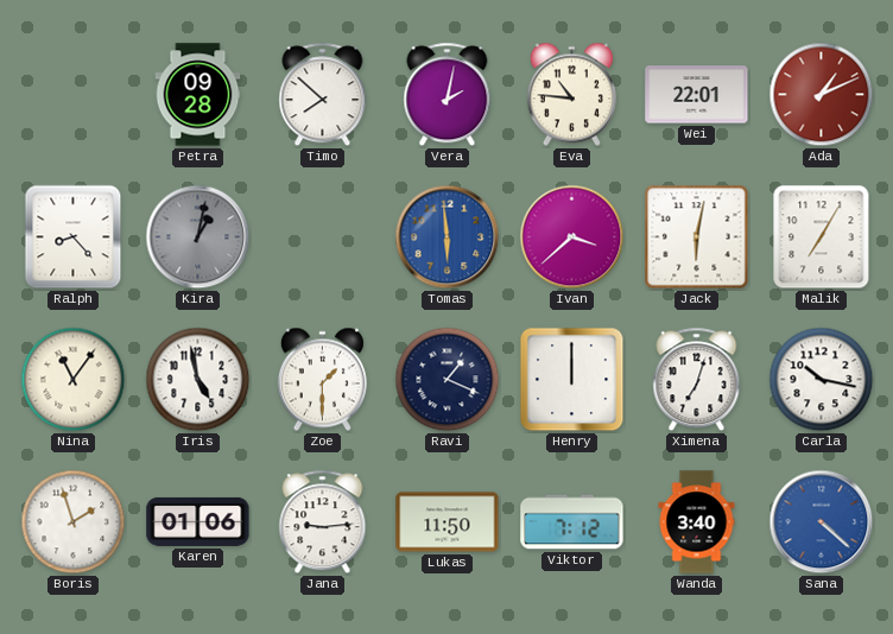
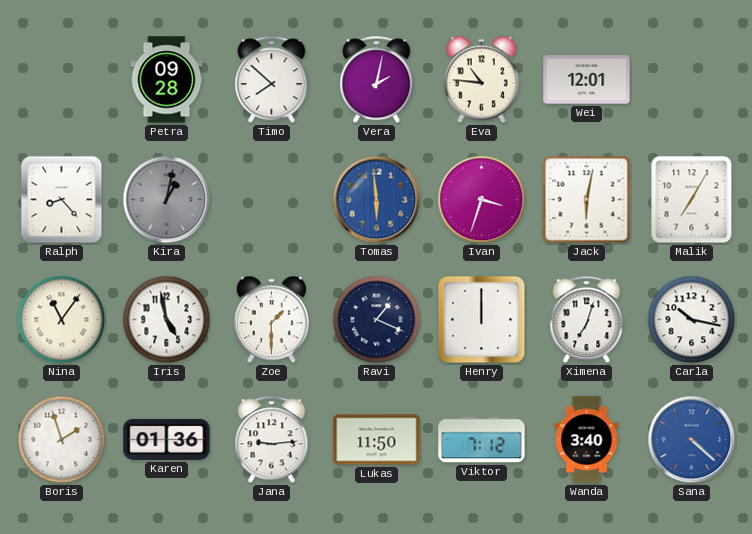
Wei: 22:01 -> 12:01
Ada: 1:11 -> none
Ivan: 3:38 -> 3:33
Karen: 01:06 -> 01:36
